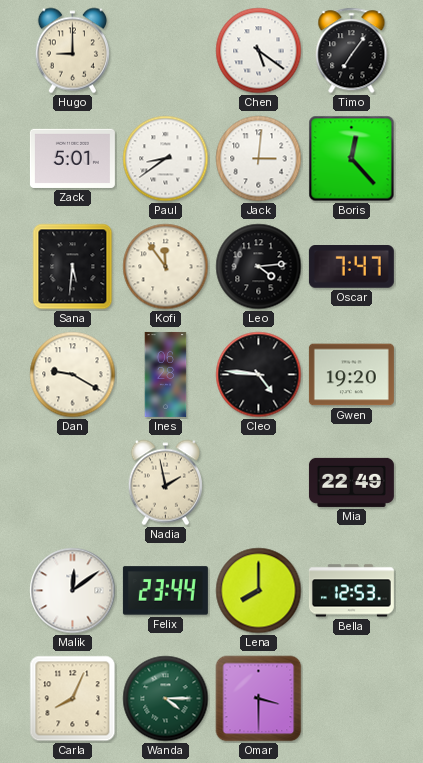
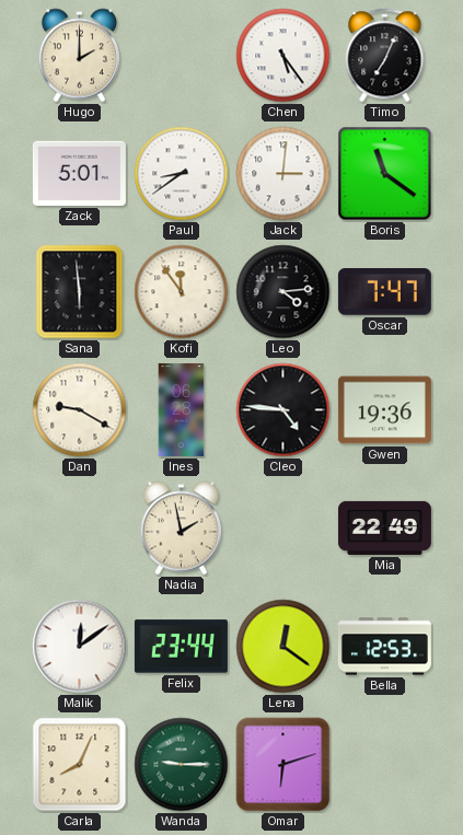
Hugo: 9:00 -> 2:00
Chen: 5:21 -> 5:24
Timo: 7:06 -> 7:04
Boris: 12:23 -> 11:21
Sana: 5:31 -> 5:59
Gwen: 19:20 -> 19:36
Lena: 8:00 -> 12:21
Wanda: 4:15 -> 9:15
Omar: 3:30 -> 6:12
